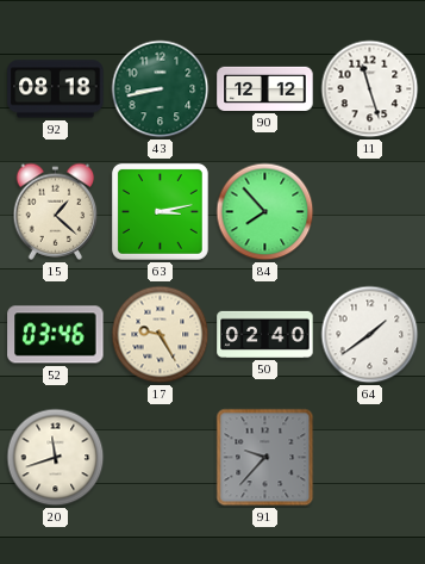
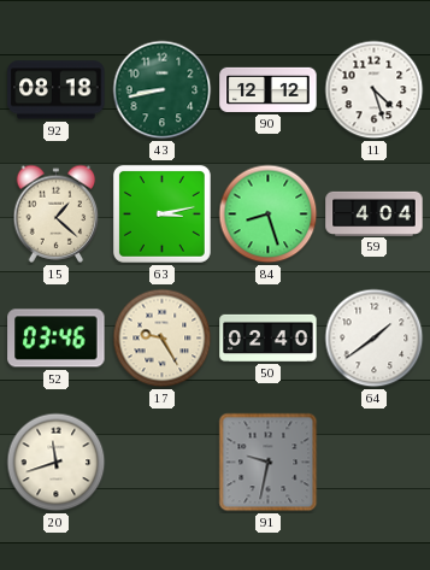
11: 11:27 -> 4:27
84: 7:53 -> 8:27
59: none -> 4:04
91: 9:37 -> 9:32
